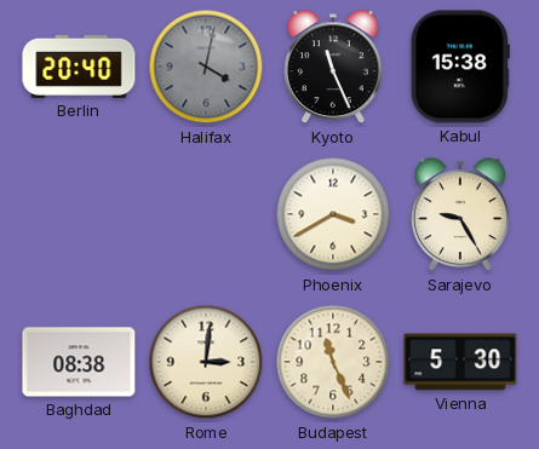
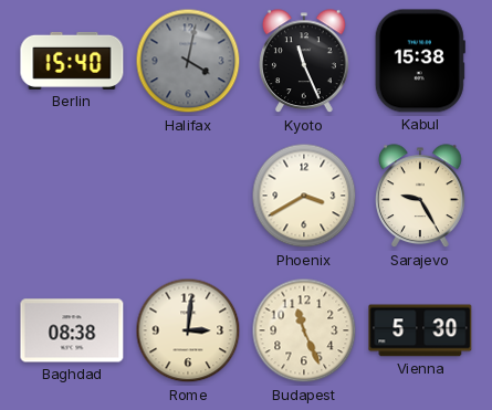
Berlin: 20:40 -> 15:40
